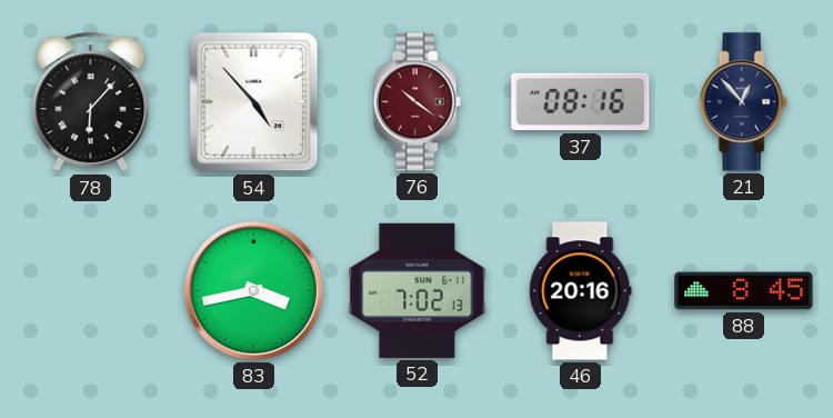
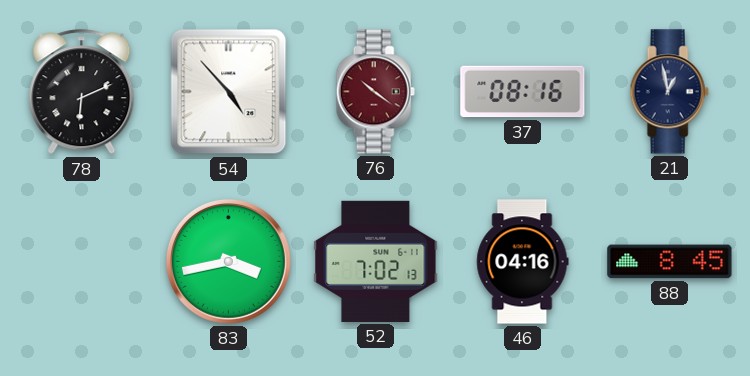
78: 6:07 -> 6:11
21: 12:53 -> 12:58
46: 20:16 -> 04:16
